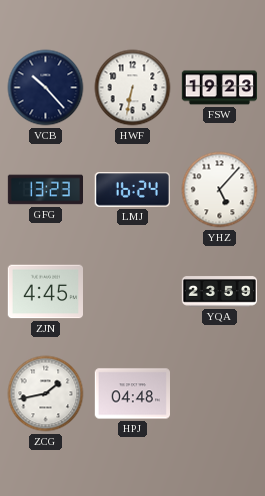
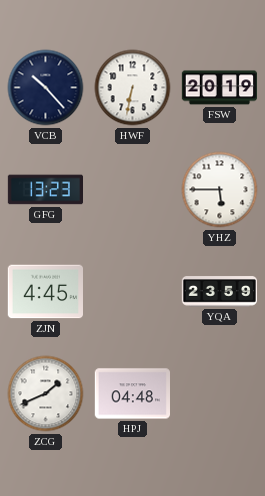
FSW: 19:23 -> 20:19
LMJ: 16:24 -> none
YHZ: 5:07 -> 5:45
ZCG: 1:43 -> 1:41
